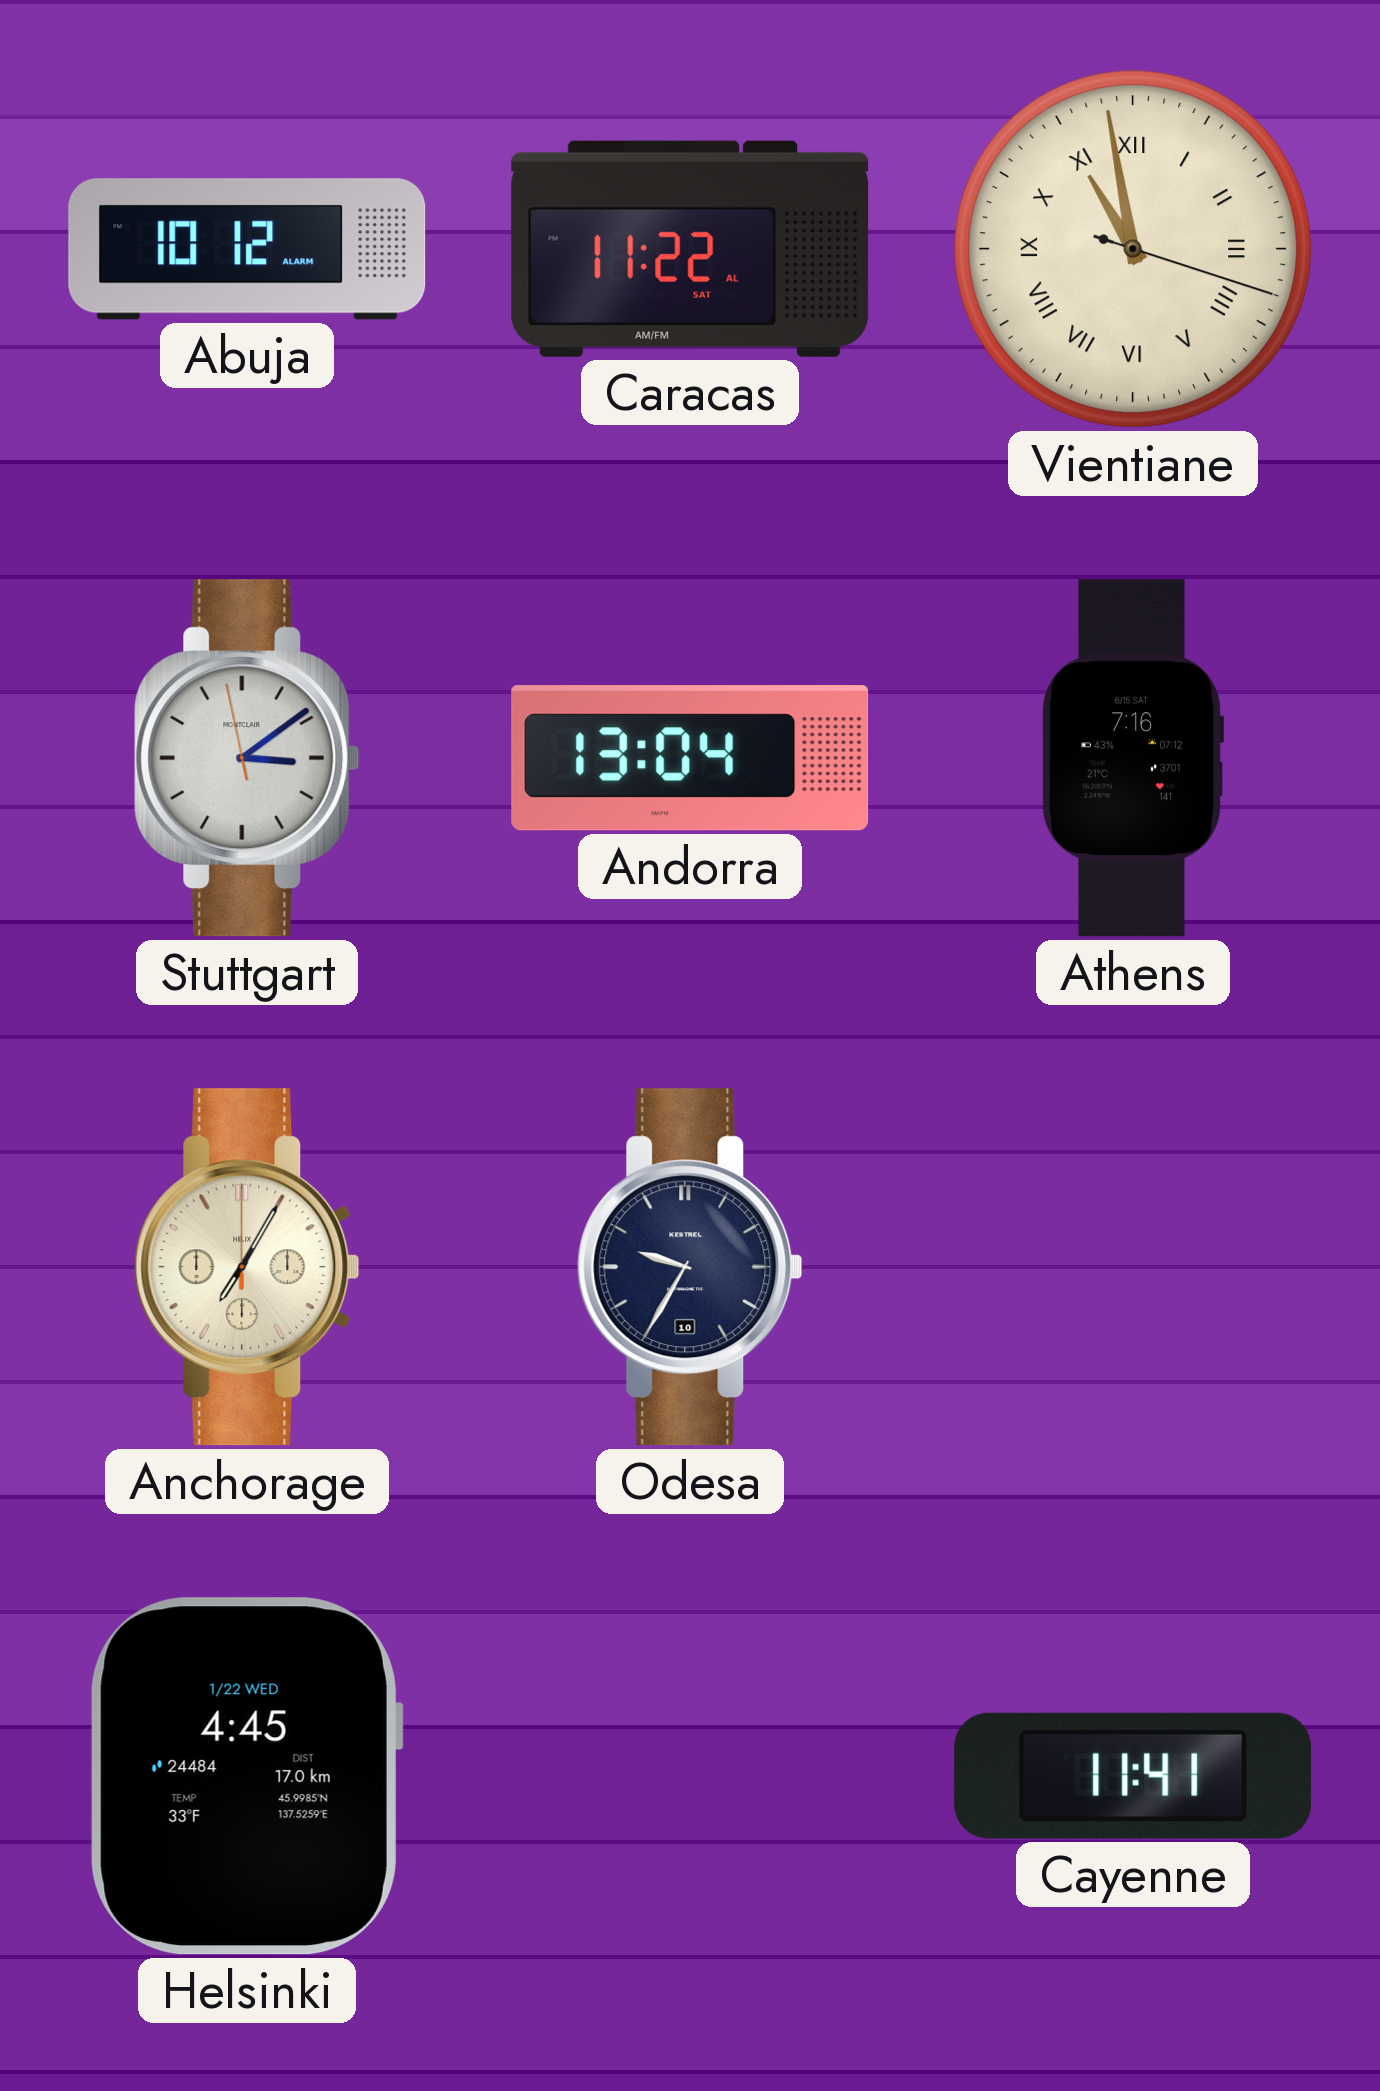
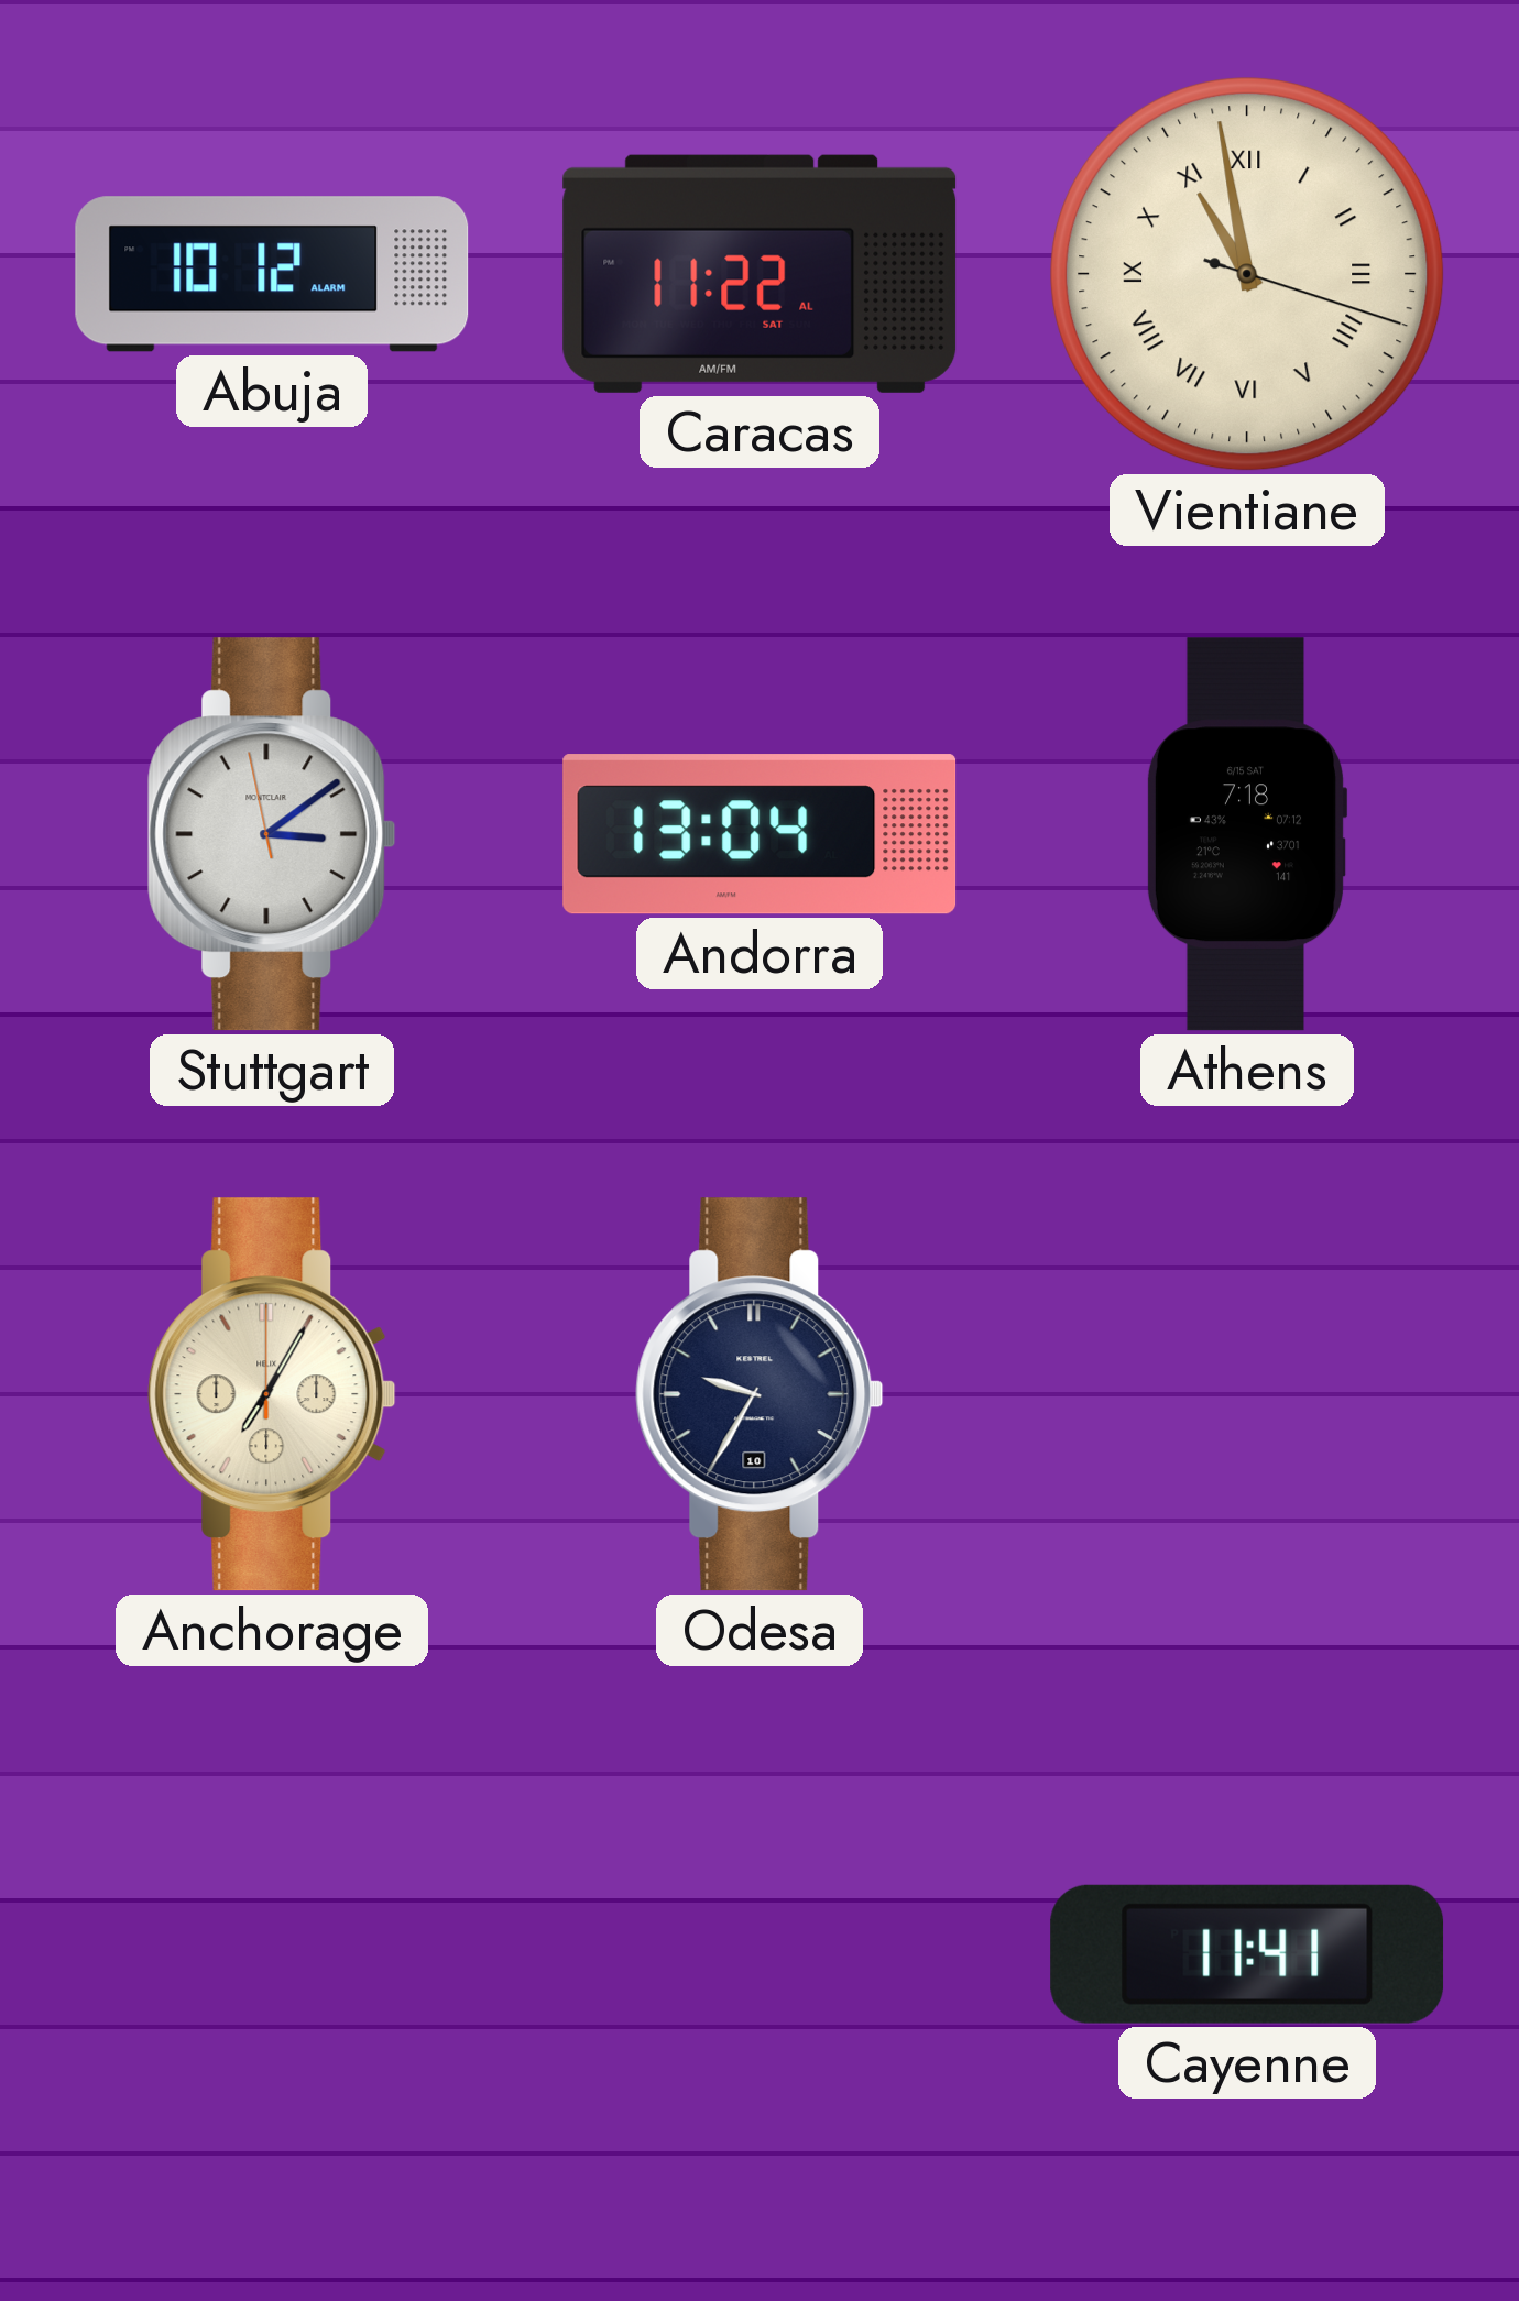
Athens: 7:16 -> 7:18
Helsinki: 4:45 -> none
